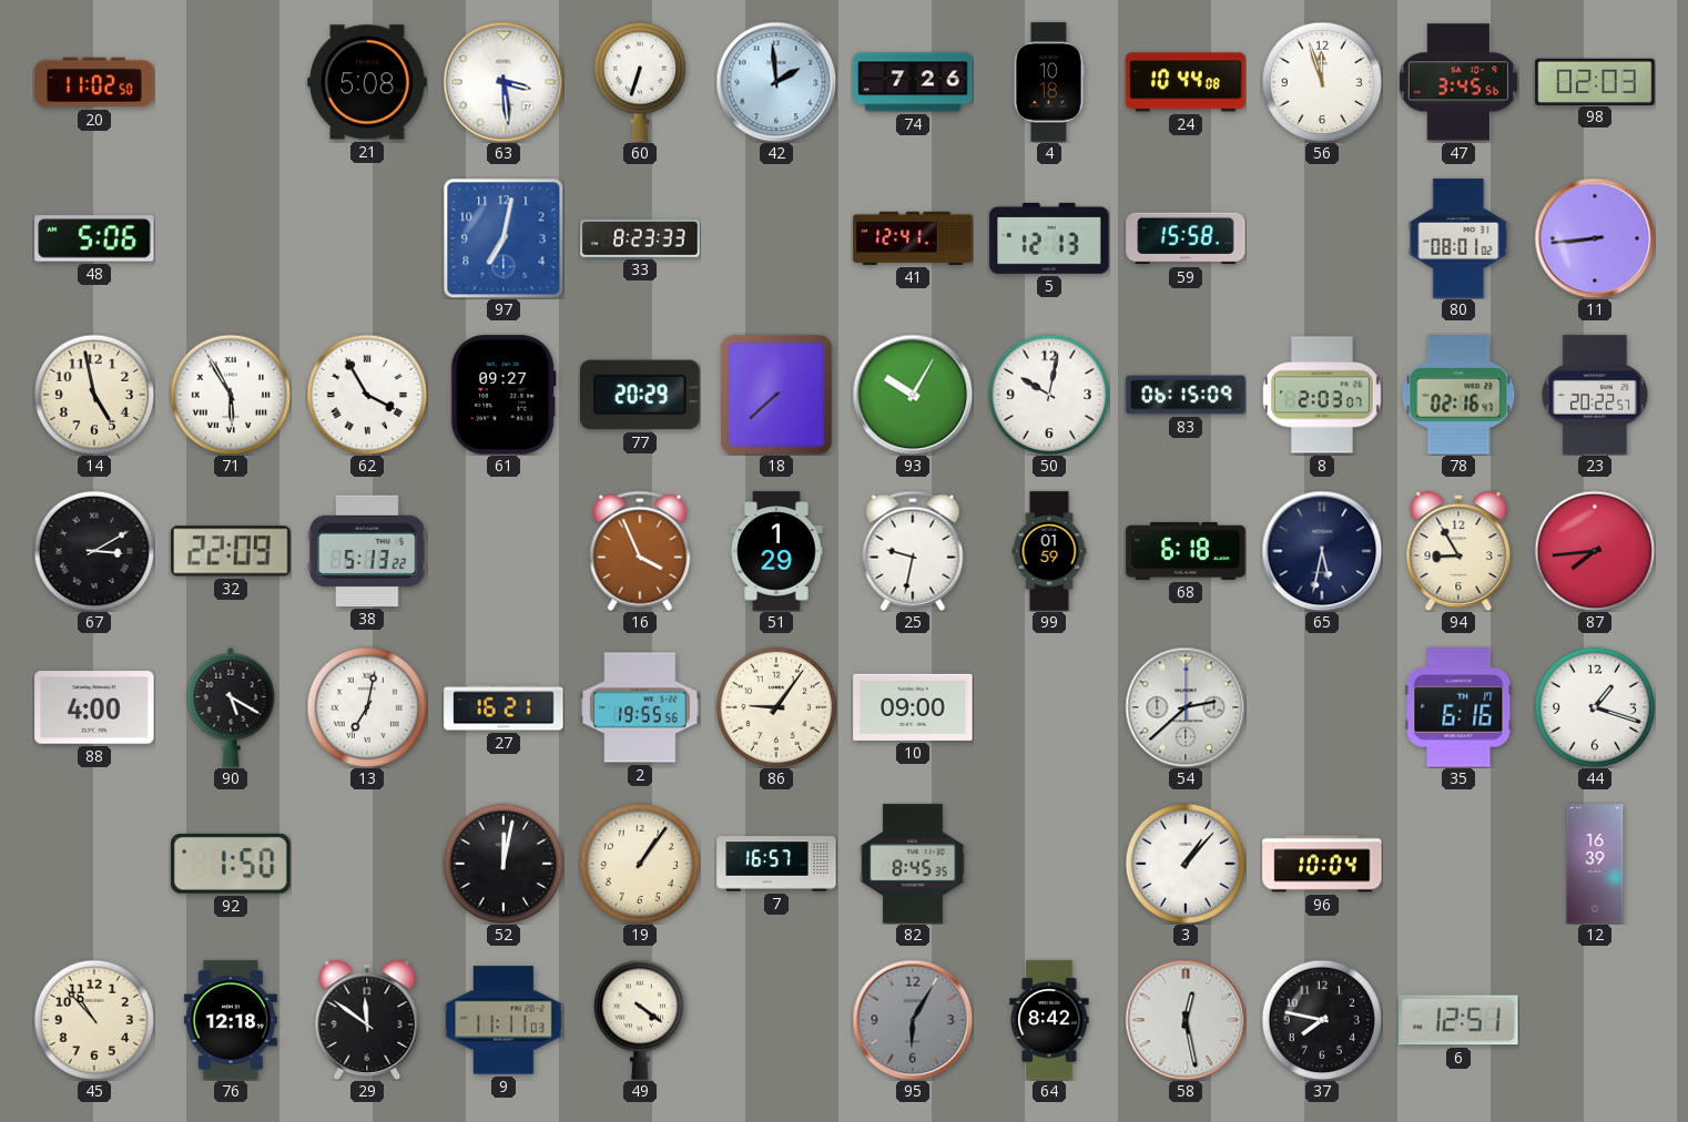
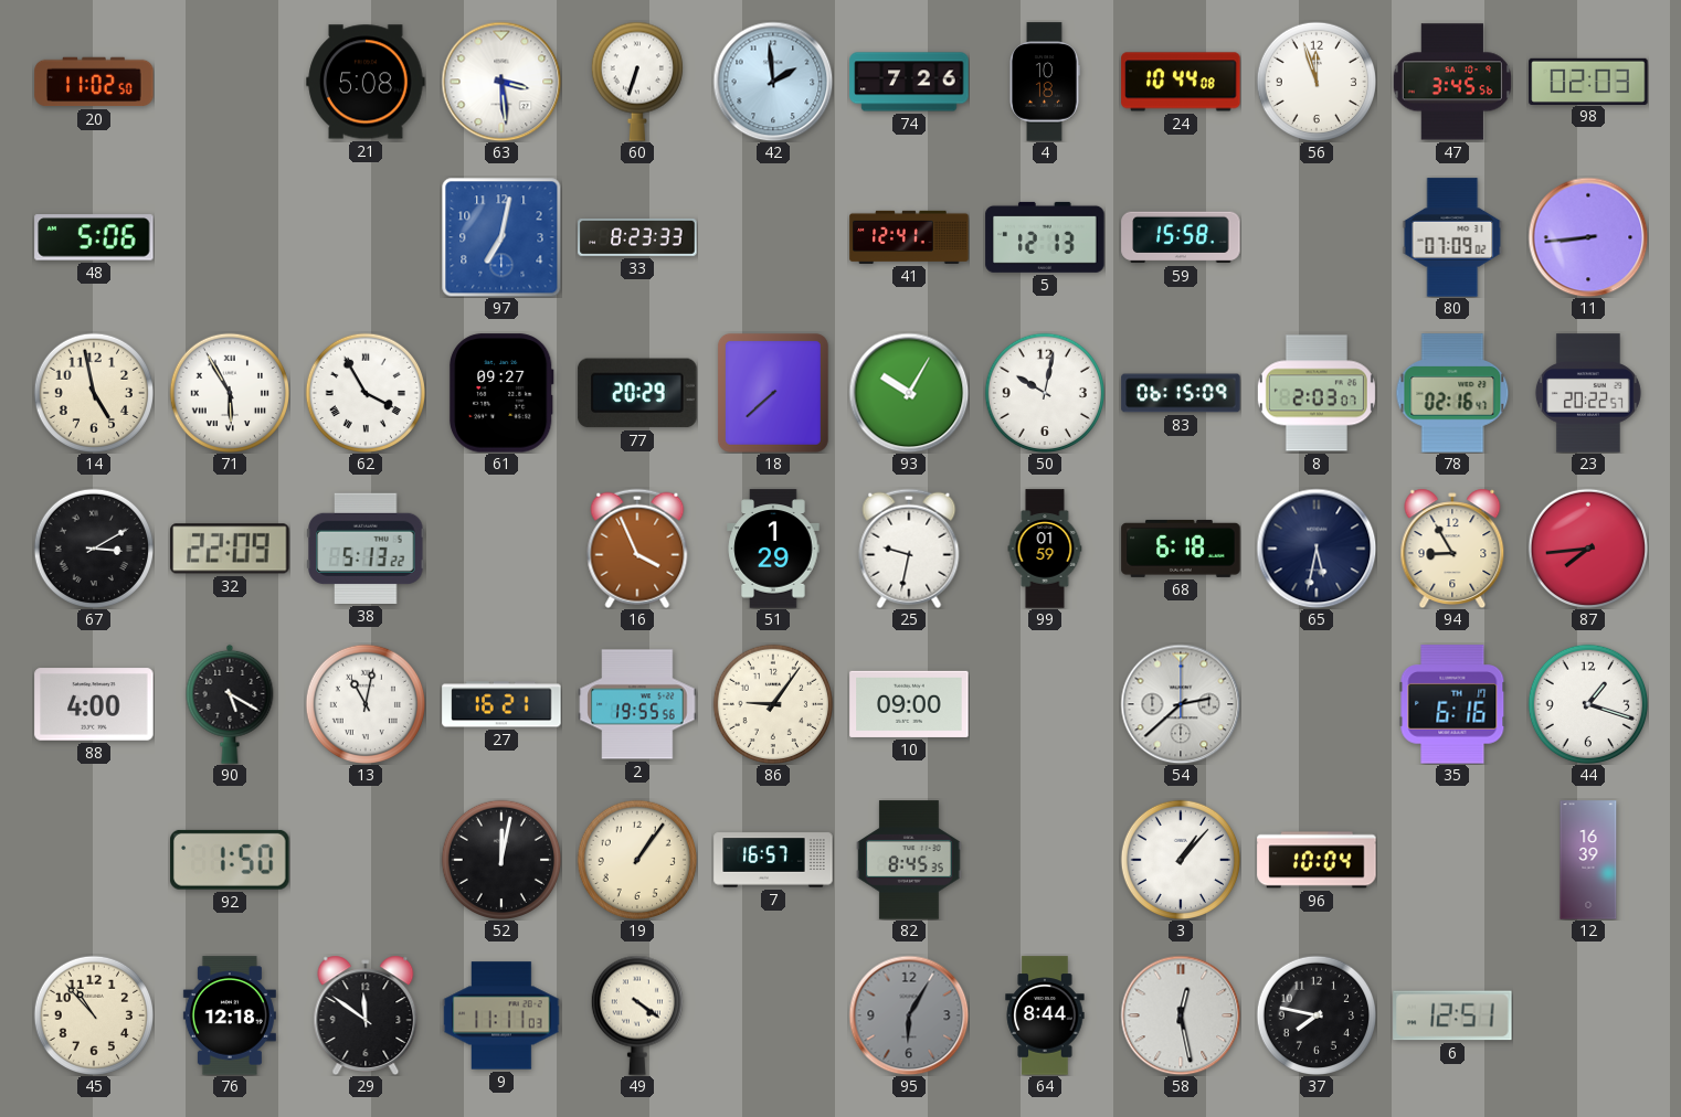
80: 08:01 -> 07:09
13: 7:02 -> 11:02
64: 8:42 -> 8:44
